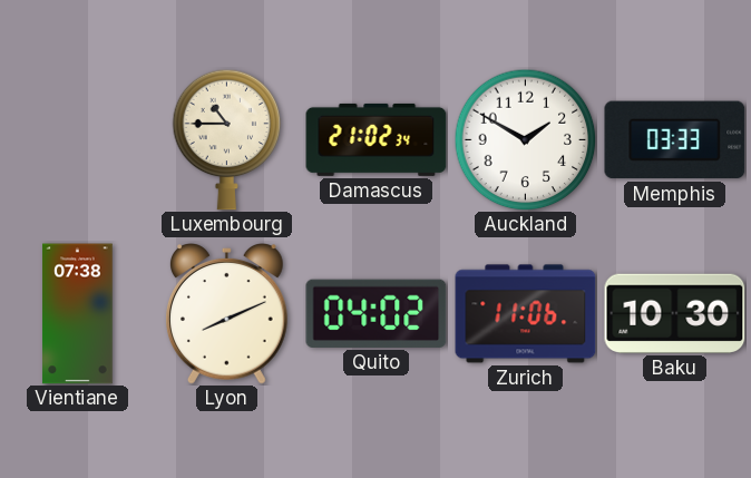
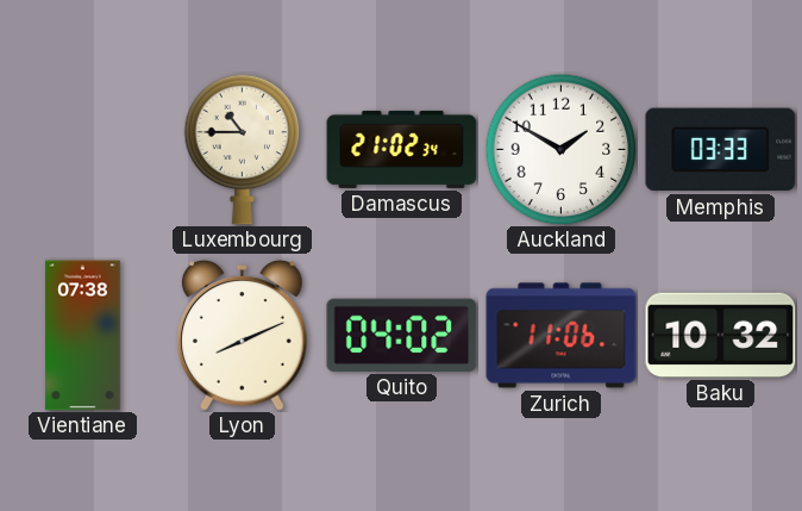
Baku: 10:30 -> 10:32
